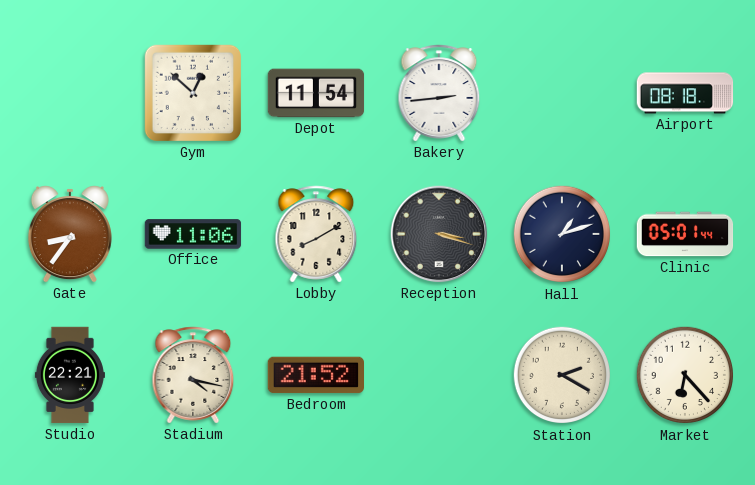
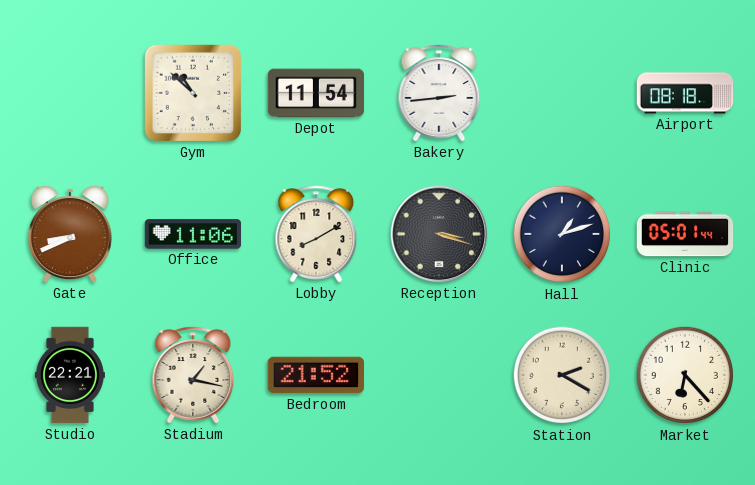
Gym: 12:52 -> 10:52
Gate: 8:36 -> 8:41
Stadium: 4:17 -> 1:17
